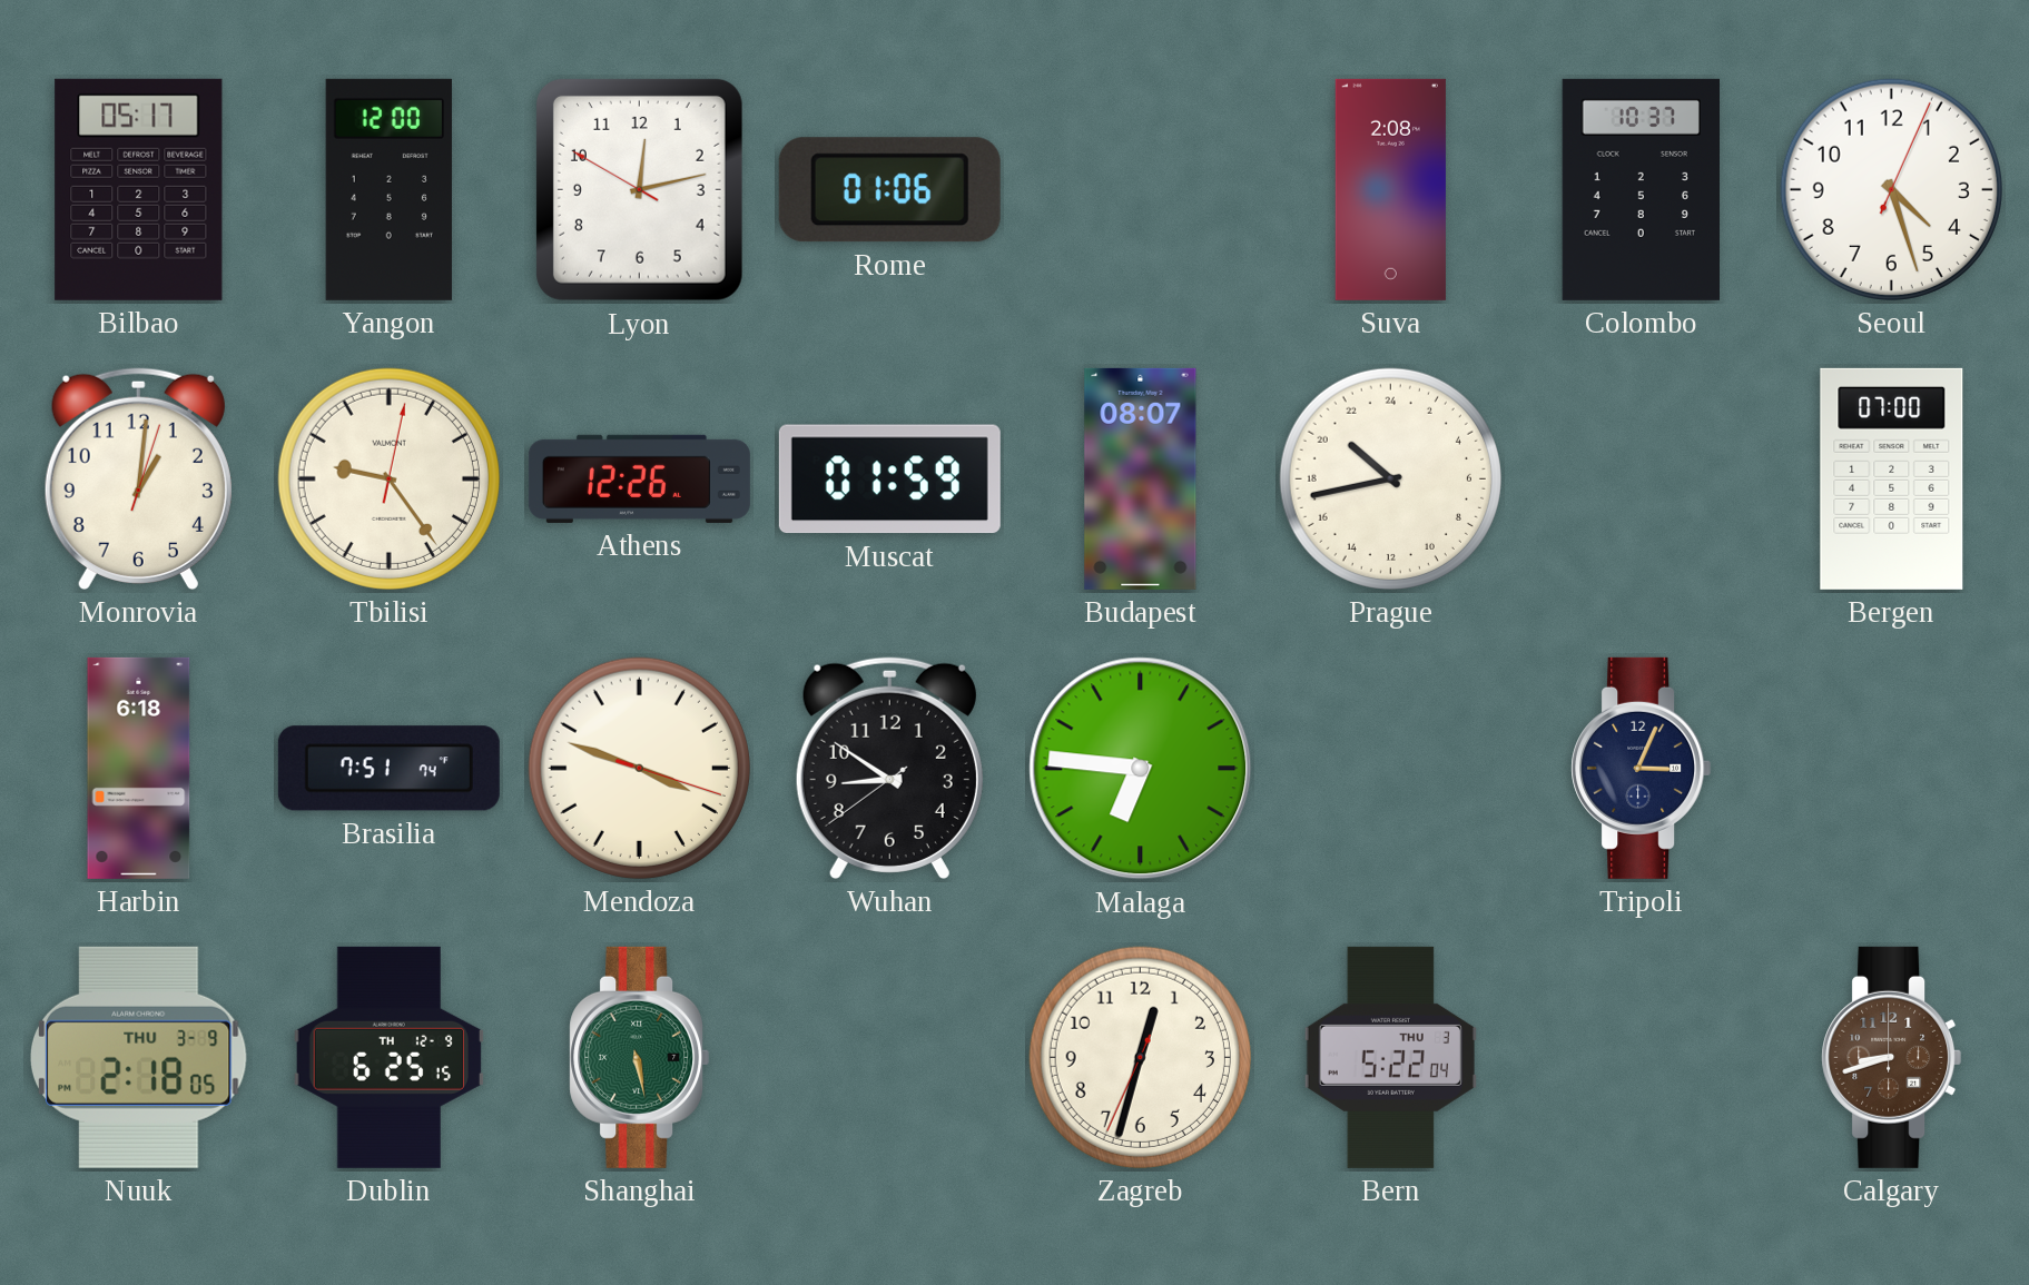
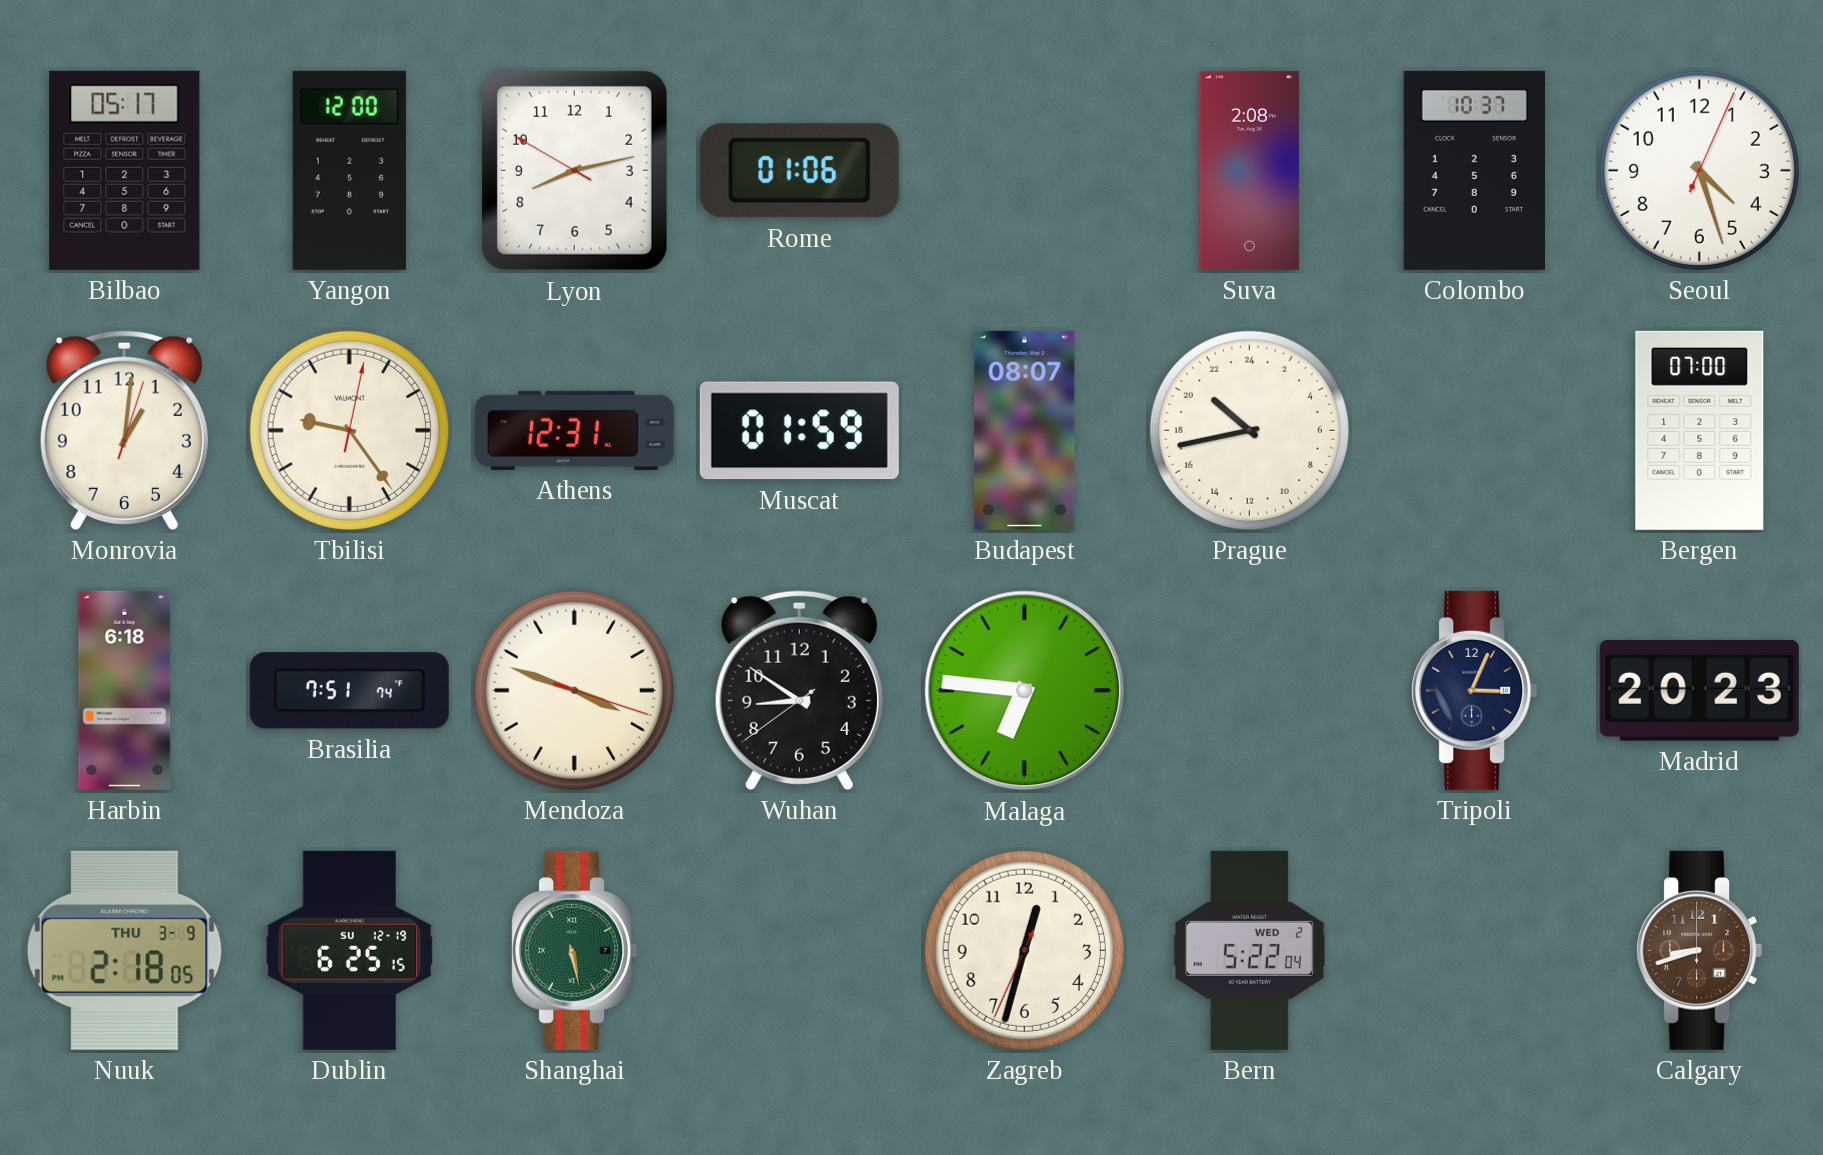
Lyon: 12:12 -> 8:12
Athens: 12:26 -> 12:31
Madrid: none -> 20:23
Dublin date: TH 12-9 -> SU 12-19
Bern date: THU 3 -> WED 2
